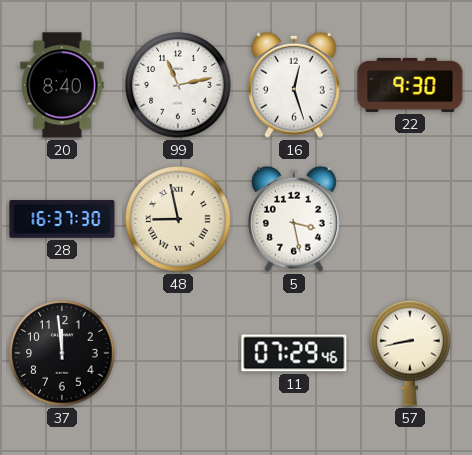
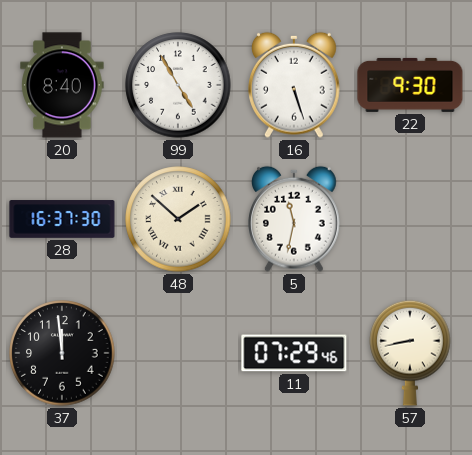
99: 11:13 -> 4:55
16: 12:27 -> 5:27
48: 8:58 -> 1:52
5: 3:28 -> 11:32
